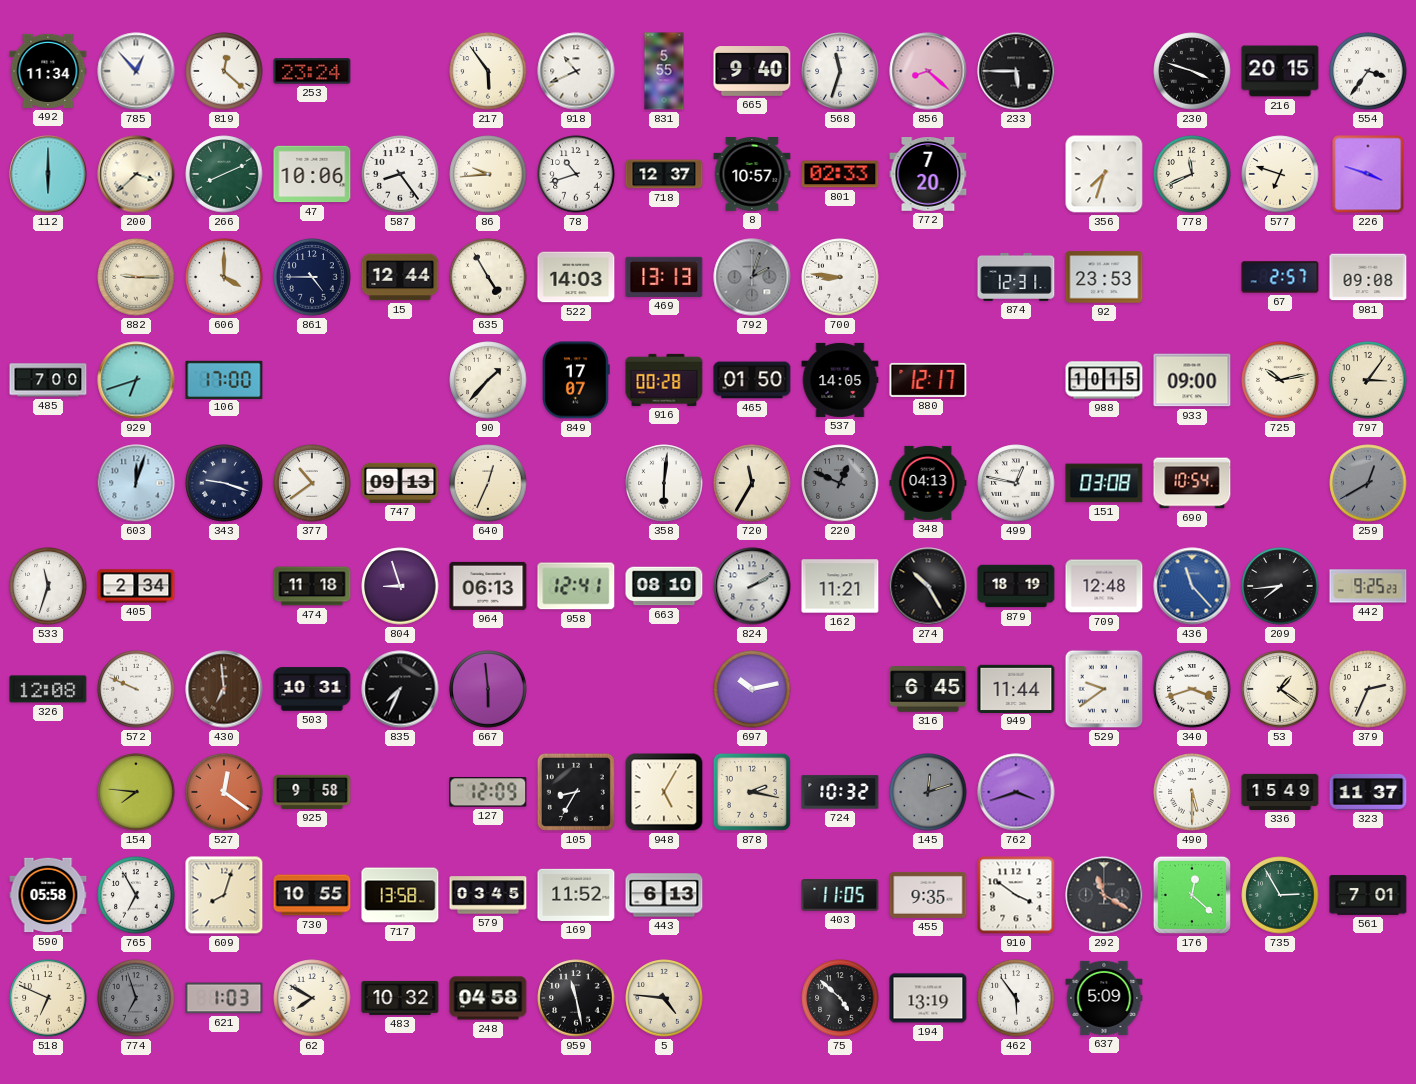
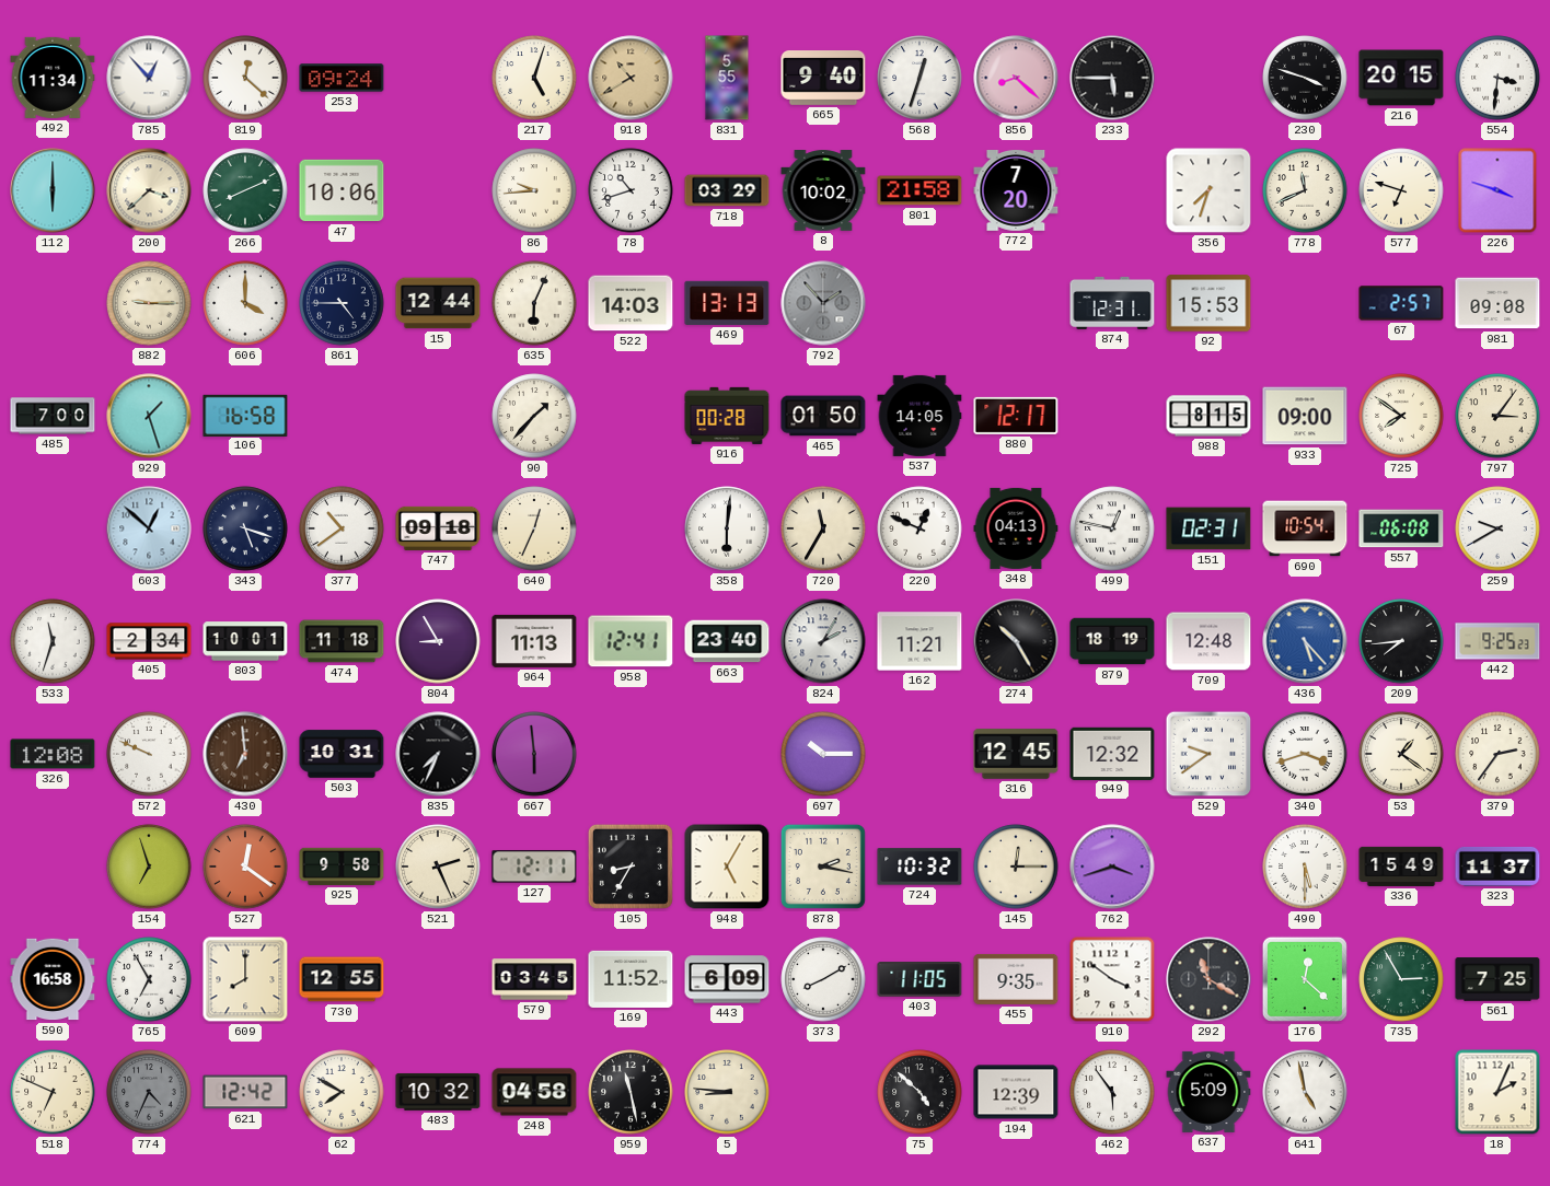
253: 23:24 -> 09:24
217: 5:54 -> 5:03
918: 10:41 -> 10:40
918 dial: white -> champagne
568: 11:33 -> 12:33
554: 3:36 -> 3:31
587: 8:24 -> none
718: 12:37 -> 03:29
8: 10:57 -> 10:02
801: 02:33 -> 21:58
635: 4:55 -> 6:04
792: 2:03 -> 1:53
700: 8:46 -> none
92: 23:53 -> 15:53
929: 6:42 -> 1:27
106: 17:00 -> 16:58
849: 17:07 -> none
988: 10:15 -> 8:15
725: 10:13 -> 7:51
603: 12:03 -> 12:52
343: 9:18 -> 5:18
747: 09:13 -> 09:18
220 dial: grey -> white
151: 03:08 -> 02:31
557: none -> 06:08
259: 12:40 -> 9:40
259 dial: grey -> white
803: none -> 10:01
804: 8:57 -> 8:55
964: 06:13 -> 11:13
663: 08:10 -> 23:40
824: 2:10 -> 2:05
436: 11:23 -> 5:23
697: 10:13 -> 10:15
316: 6:45 -> 12:45
949: 11:44 -> 12:32
379: 2:34 -> 2:36
154: 7:46 -> 6:57
521: none -> 2:26
127: 12:09 -> 12:11
145: 12:12 -> 12:15
145 dial: grey -> cream
590: 05:58 -> 16:58
609: 8:03 -> 8:00
730: 10:55 -> 12:55
717: 13:58 -> none
443: 6:13 -> 6:09
373: none -> 8:10
561: 7:01 -> 7:25
774: 6:57 -> 4:34
621: 1:03 -> 12:42
5: 4:46 -> 8:46
194: 13:19 -> 12:39
641: none -> 4:58
18: none -> 2:04
